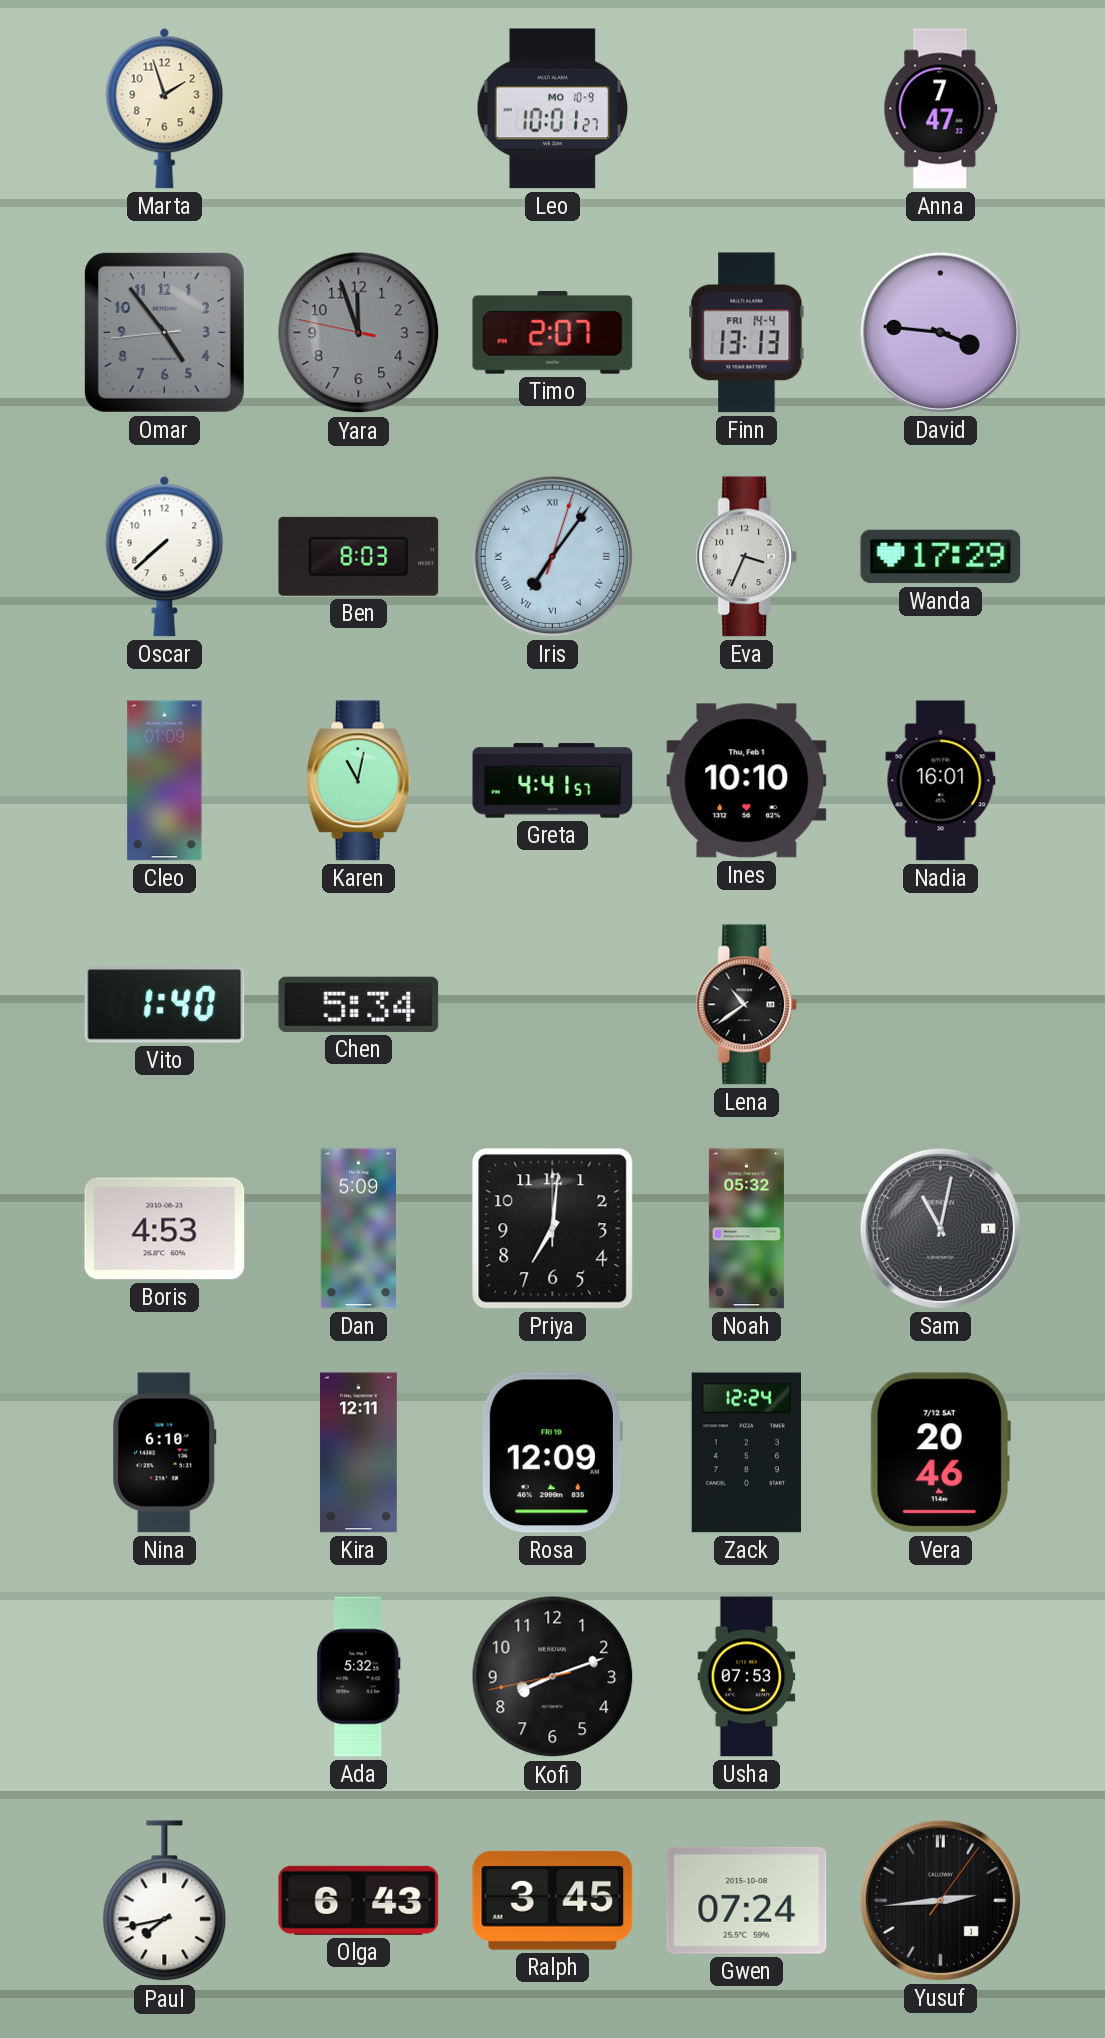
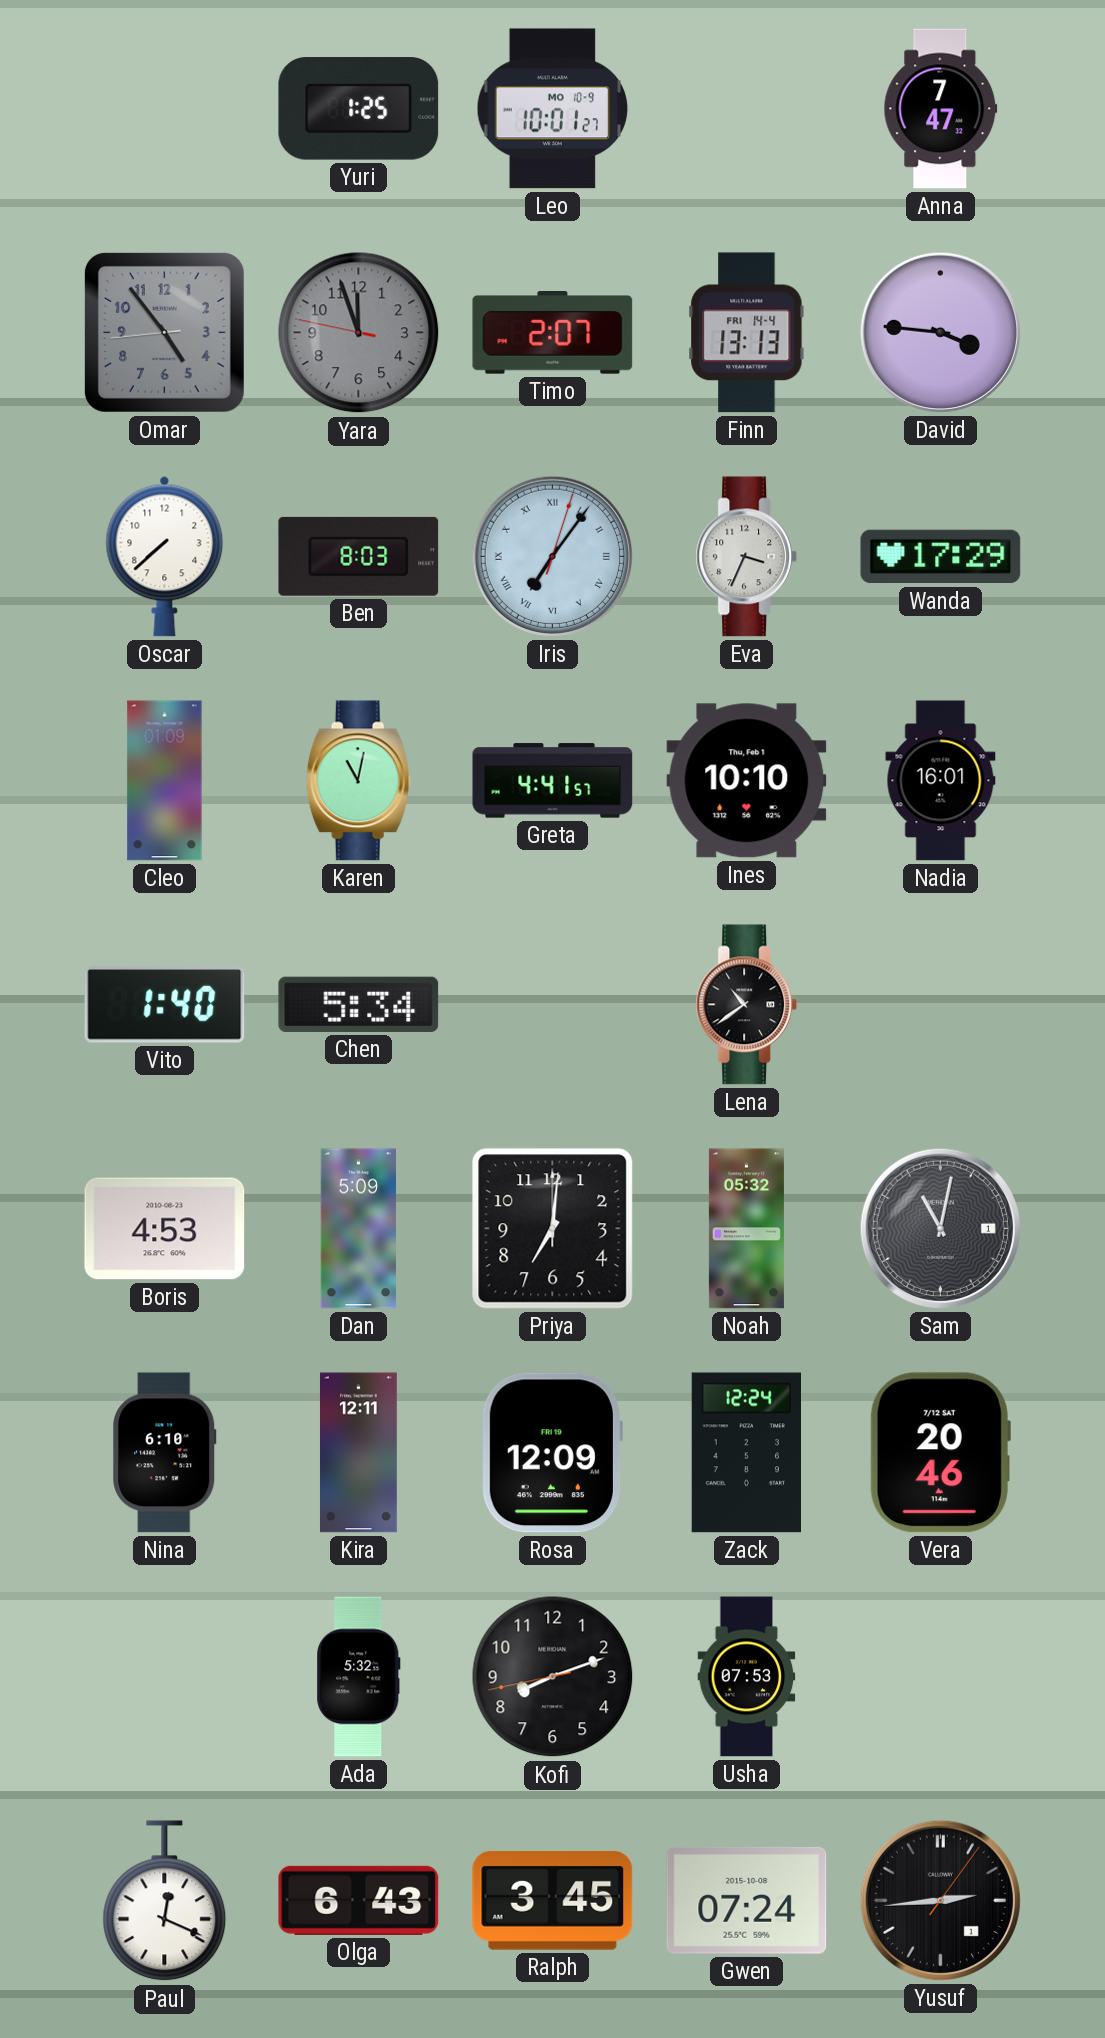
Marta: 1:57 -> none
Yuri: none -> 1:25
Paul: 7:43 -> 12:19
